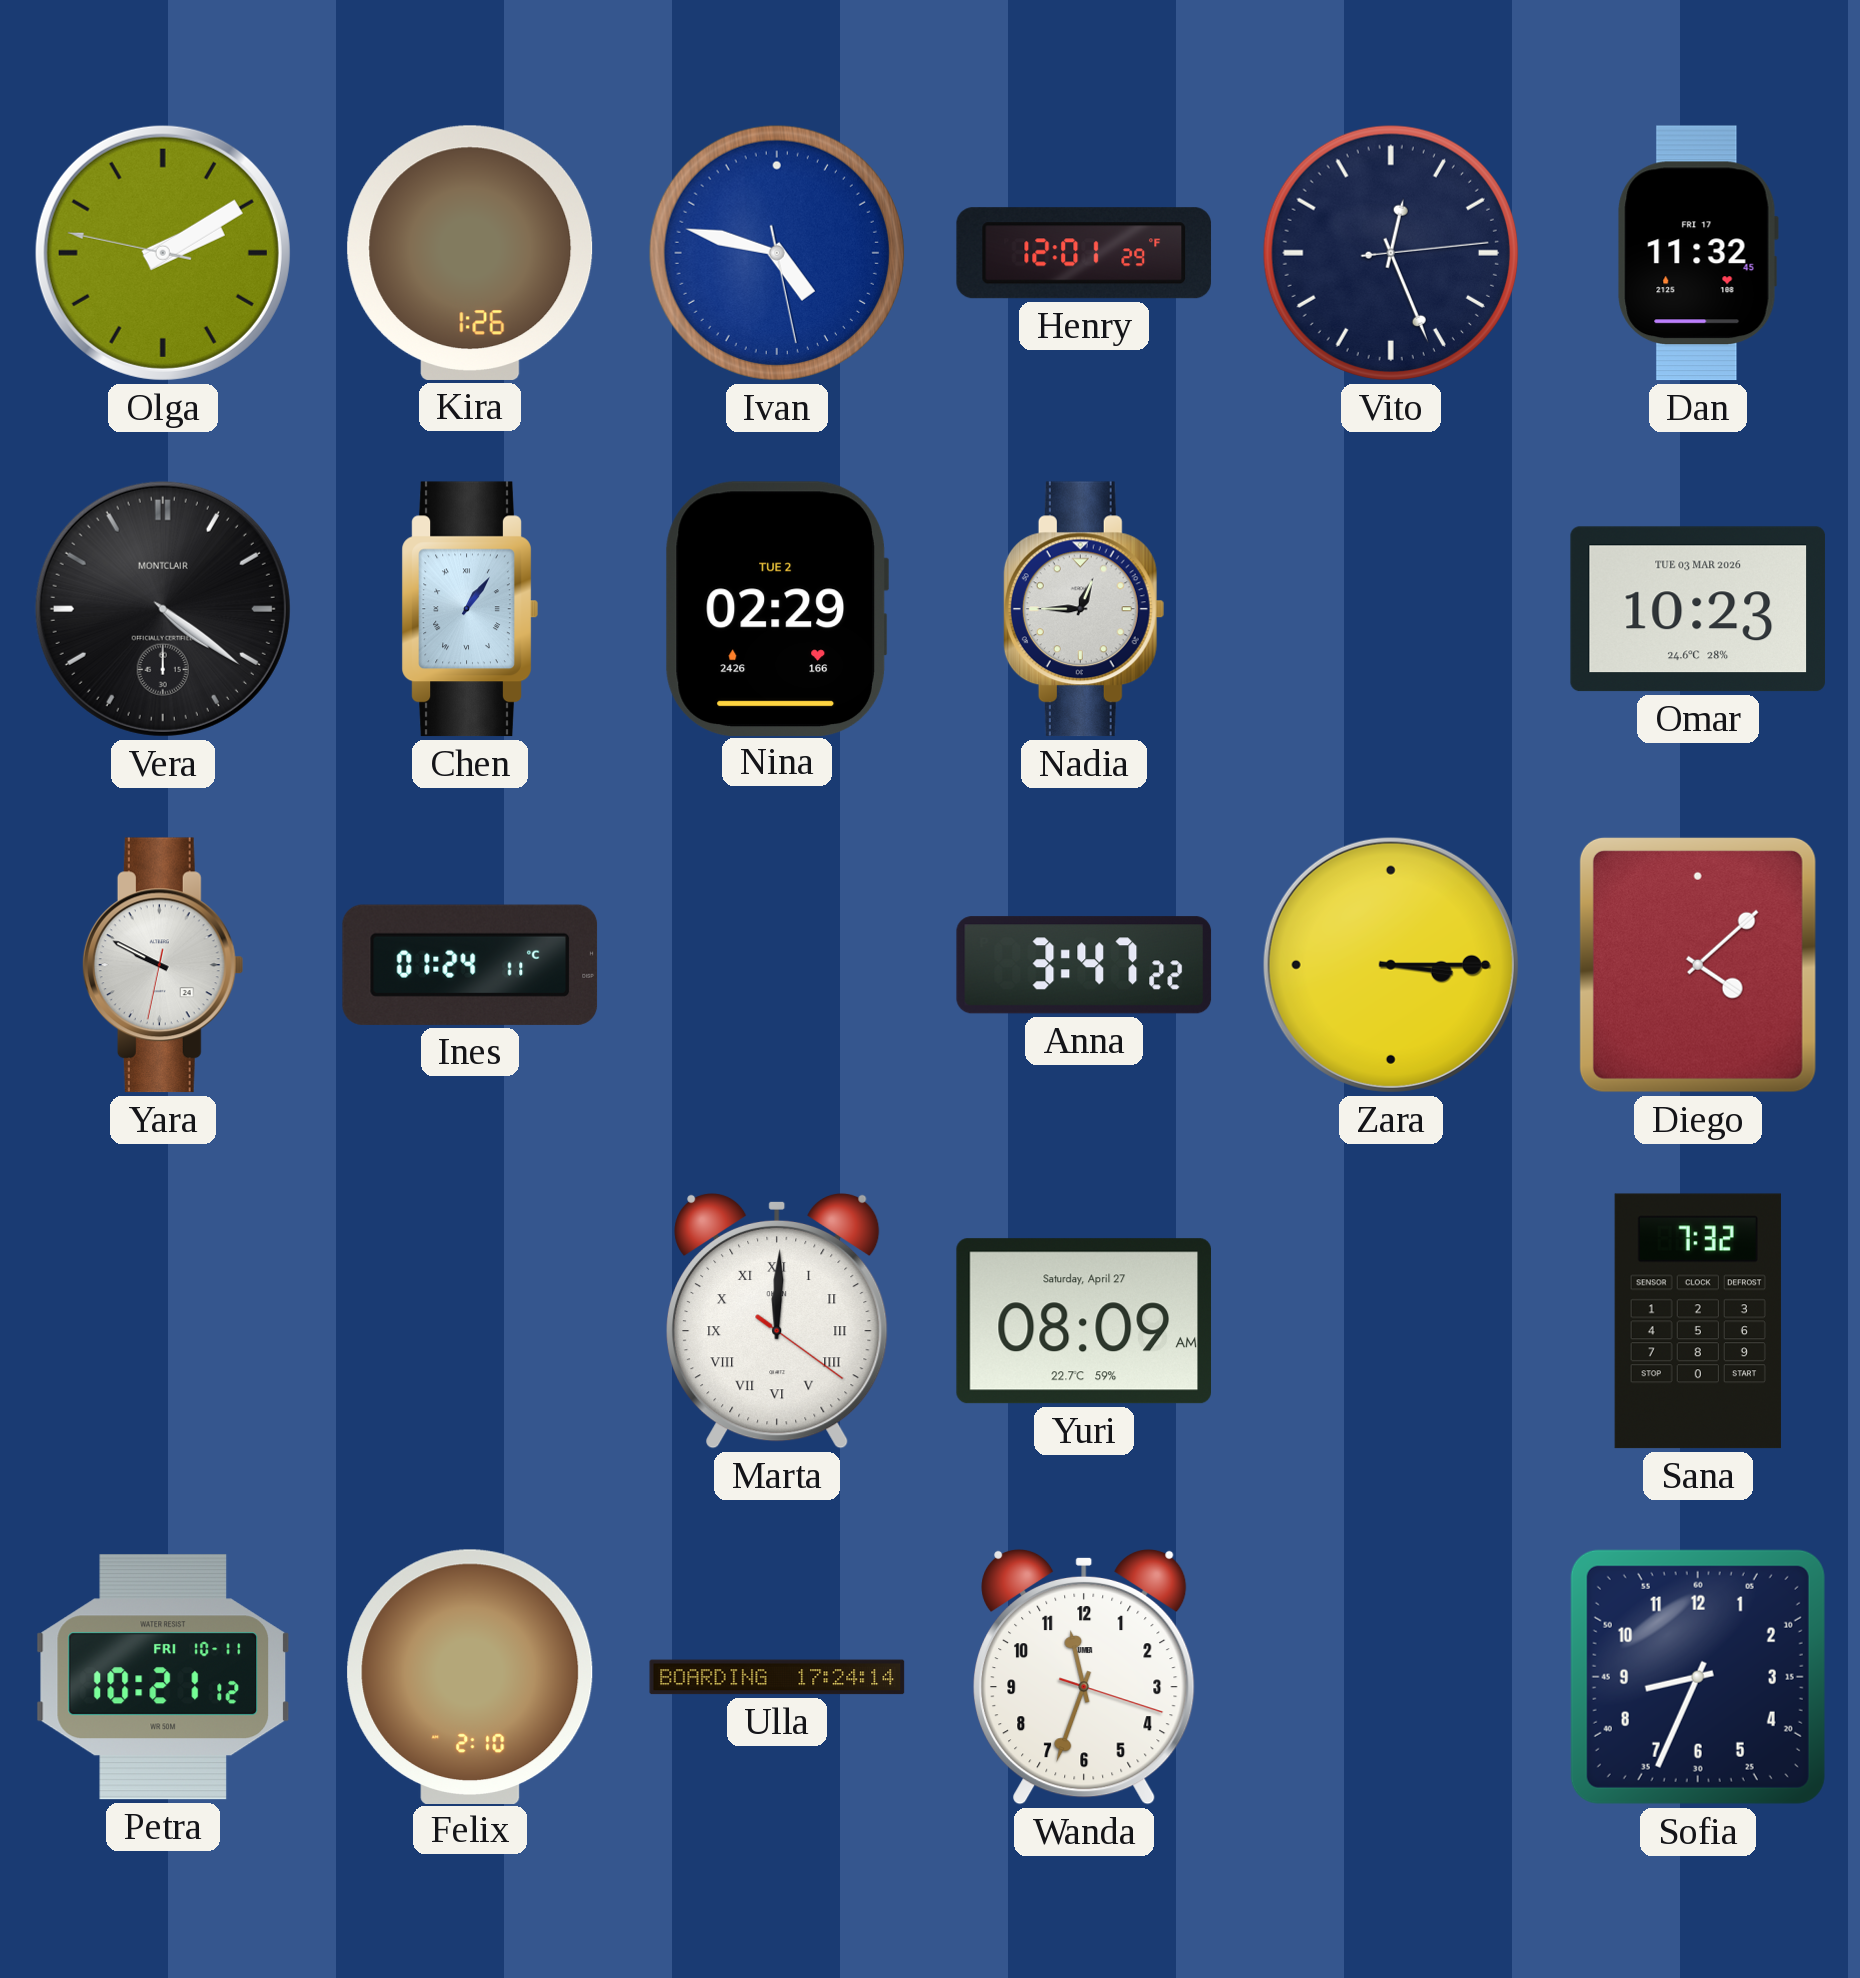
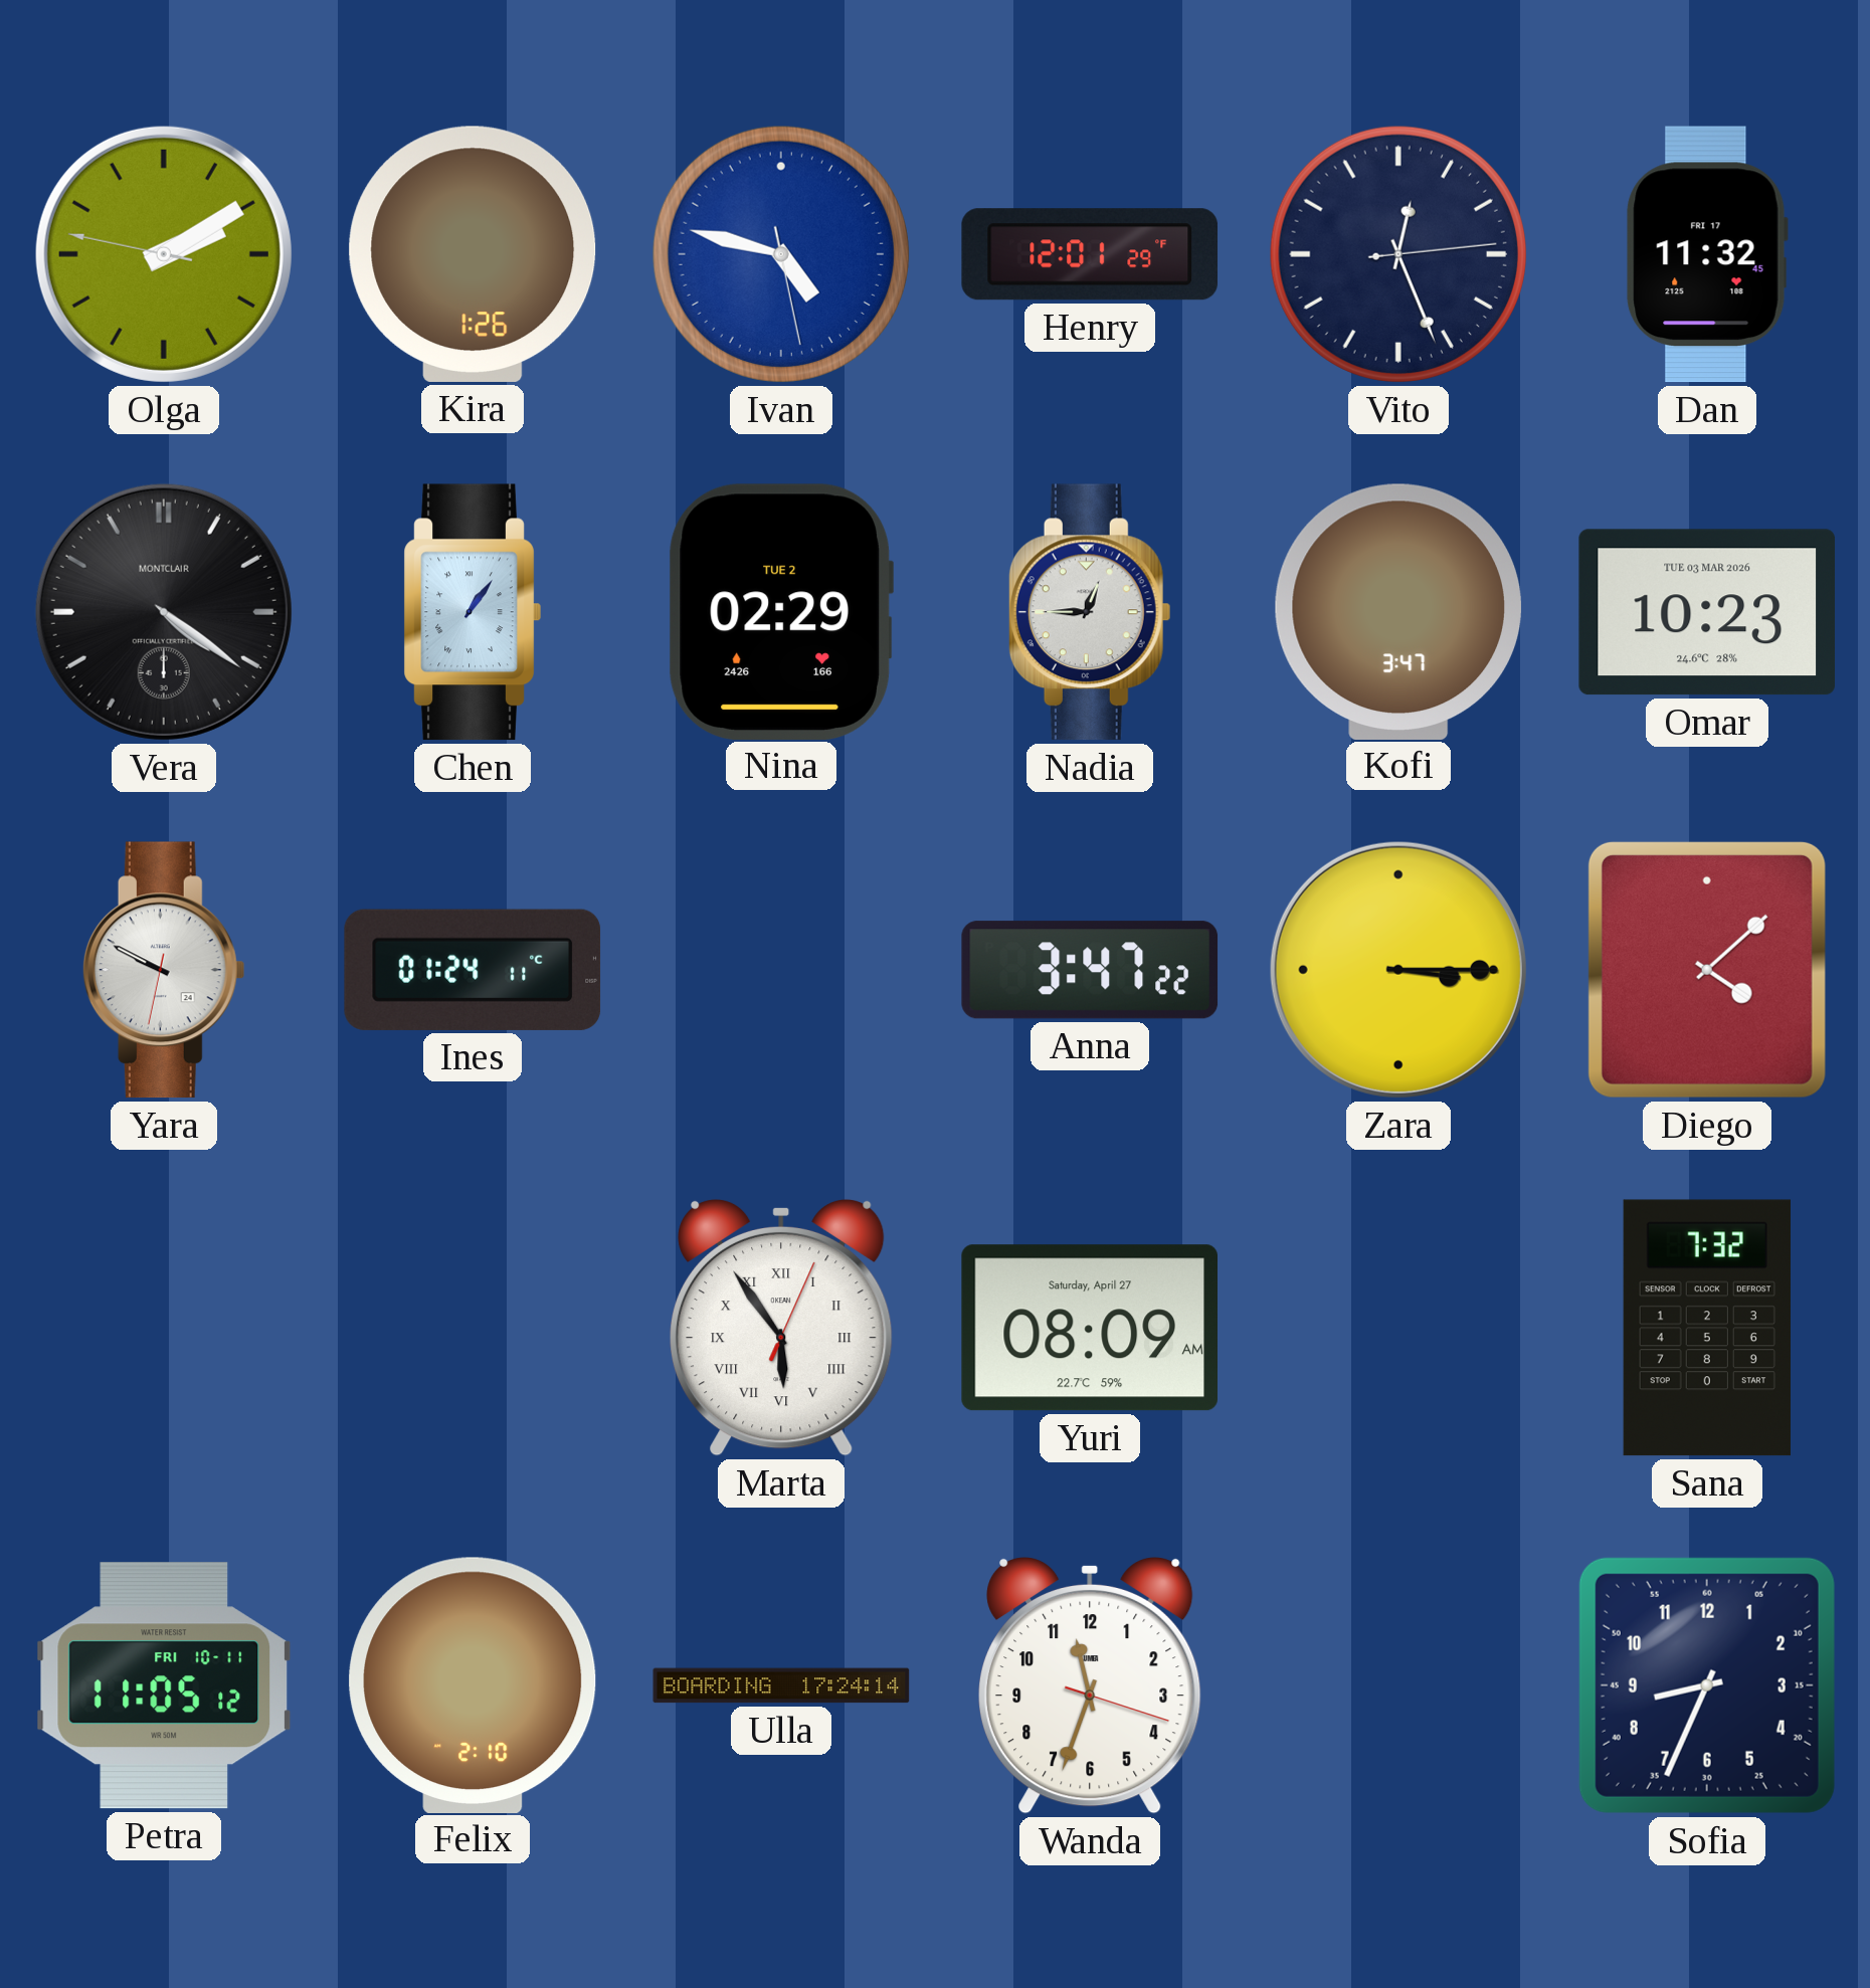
Kofi: none -> 3:47
Marta: 12:00 -> 5:54
Petra: 10:21 -> 11:05
